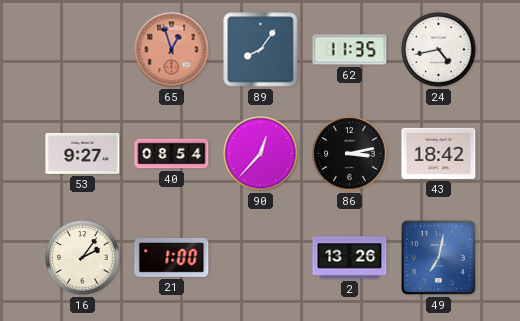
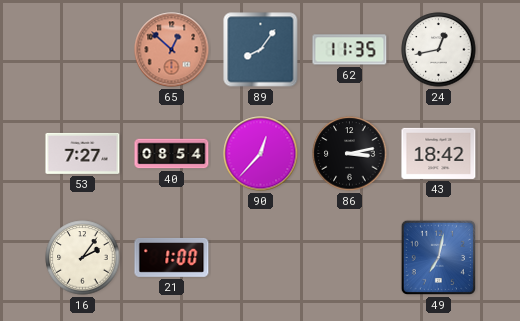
65: 12:57 -> 12:52
24: 4:43 -> 12:43
53: 9:27 -> 7:27
2: 13:26 -> none
